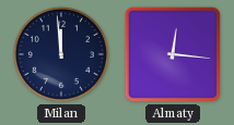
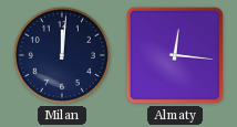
Milan: 11:59 -> 12:01
